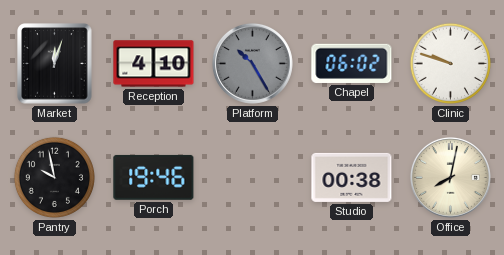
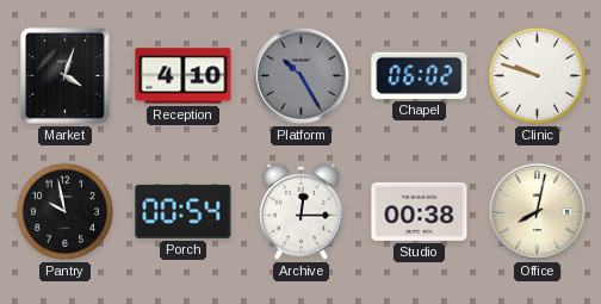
Market: 12:03 -> 4:03
Porch: 19:46 -> 00:54
Archive: none -> 12:15
